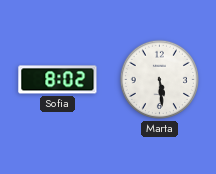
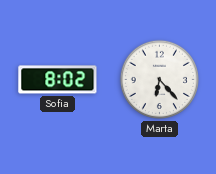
Marta: 5:29 -> 6:23
